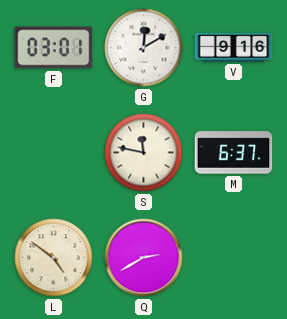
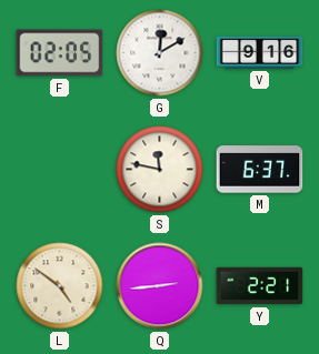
F: 03:01 -> 02:05
Q: 2:40 -> 2:44
Y: none -> 2:21
